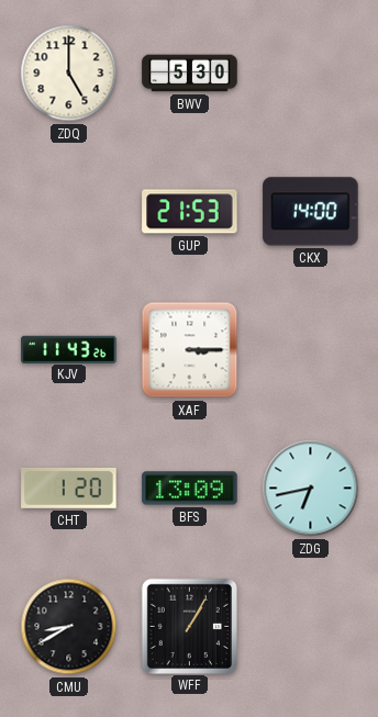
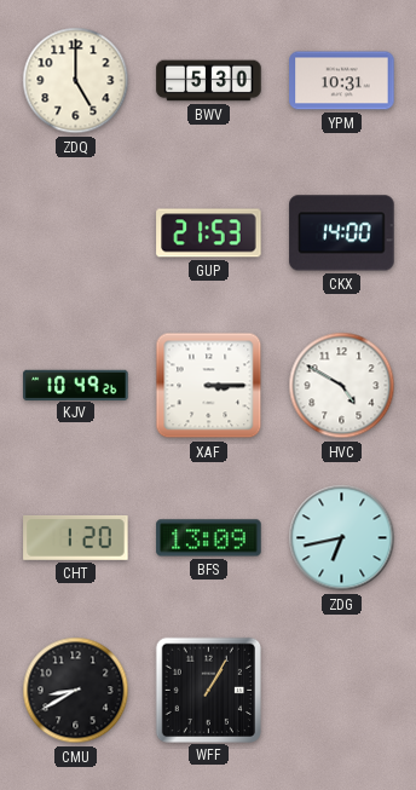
YPM: none -> 10:31
KJV: 11:43 -> 10:49
HVC: none -> 4:50
